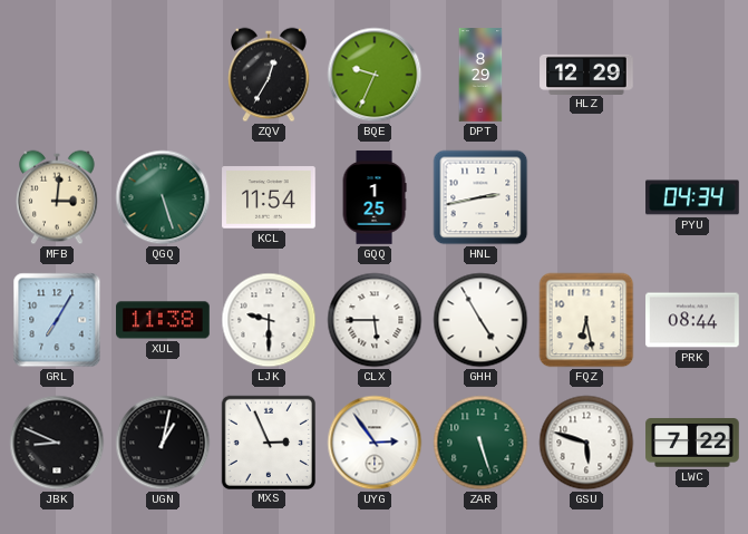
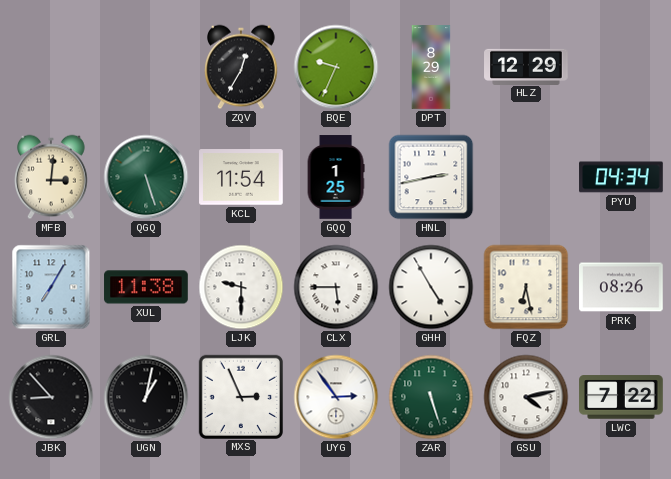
PRK: 08:44 -> 08:26
JBK: 8:49 -> 8:53
GSU: 5:48 -> 4:13
